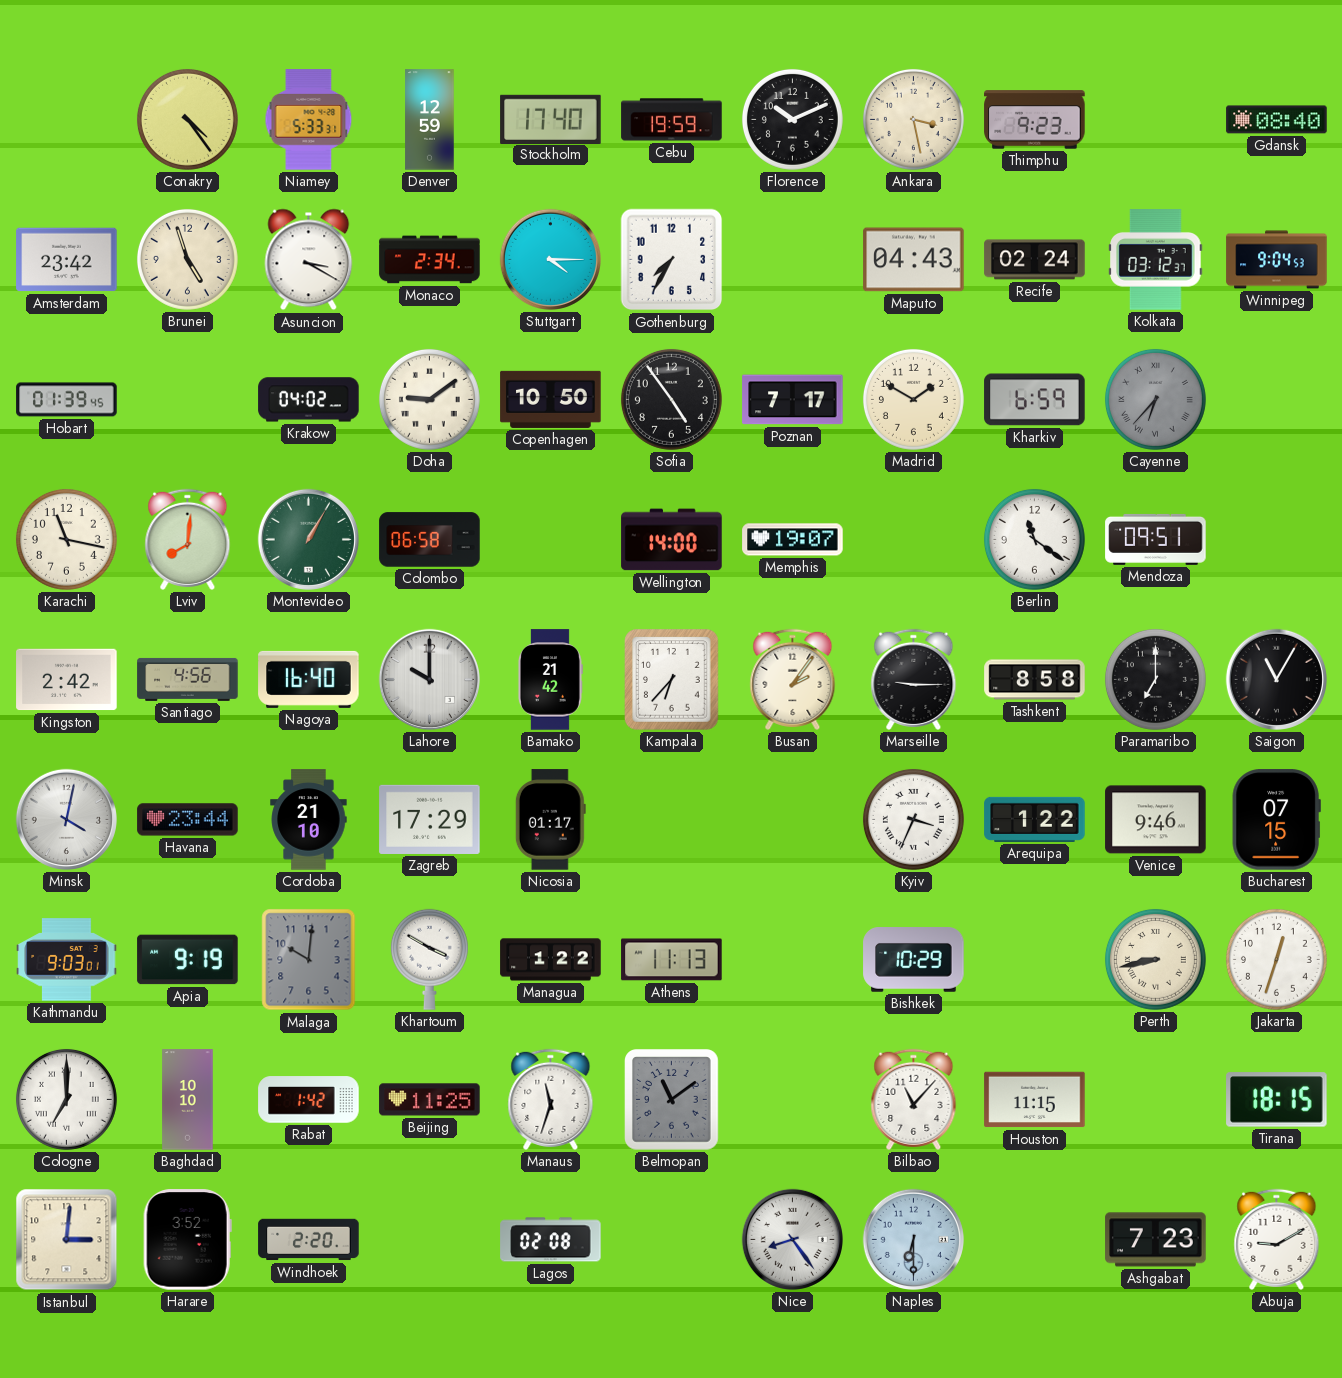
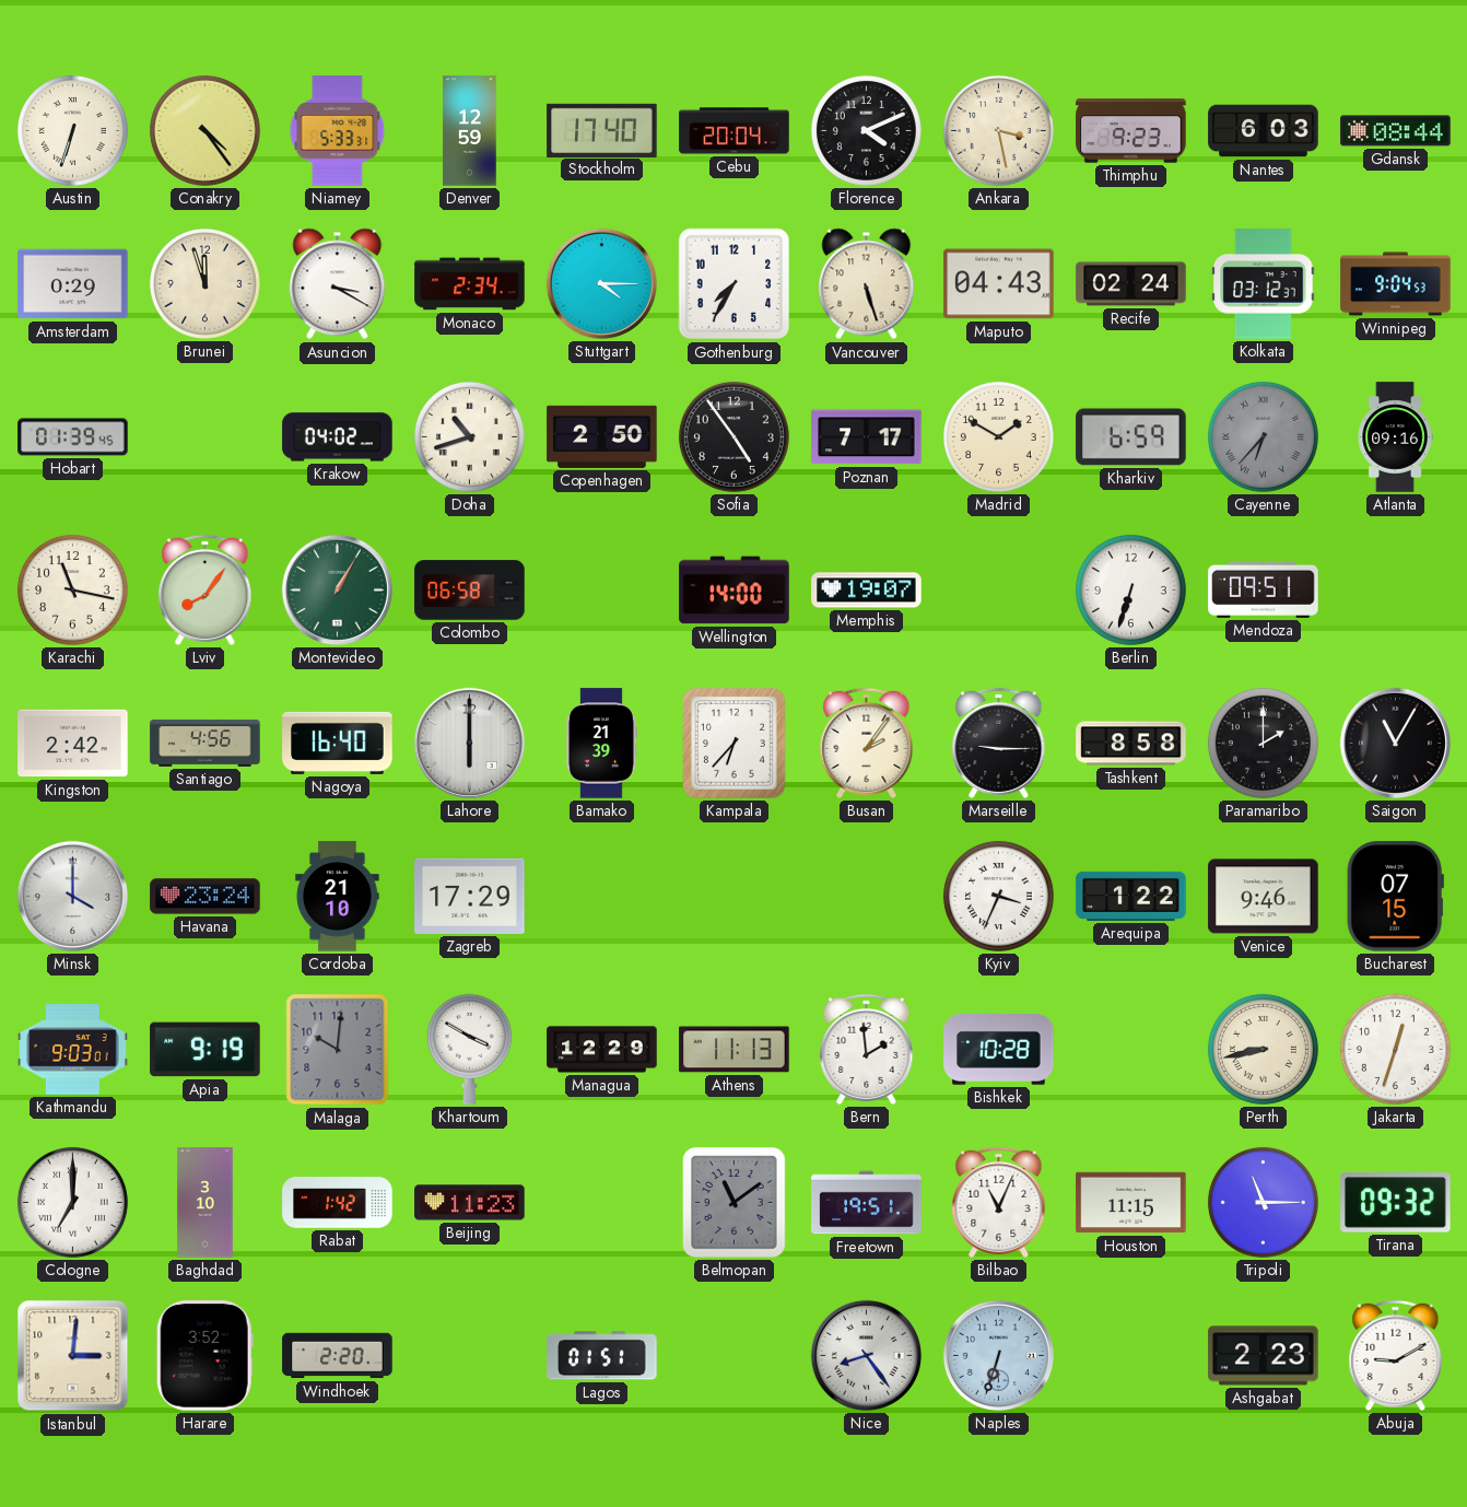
Austin: none -> 6:33
Cebu: 19:59 -> 20:04
Florence: 10:11 -> 4:11
Nantes: none -> 6:03
Gdansk: 08:40 -> 08:44
Amsterdam: 23:42 -> 0:29
Brunei: 4:57 -> 11:57
Vancouver: none -> 5:27
Doha: 9:09 -> 10:42
Copenhagen: 10:50 -> 2:50
Atlanta: none -> 09:16
Lviv: 8:01 -> 8:06
Berlin: 11:21 -> 6:33
Lahore: 10:00 -> 6:00
Bamako: 21:42 -> 21:39
Paramaribo: 7:00 -> 2:00
Minsk: 4:02 -> 4:00
Havana: 23:44 -> 23:24
Nicosia: 01:17 -> none
Managua: 1:22 -> 12:29
Bern: none -> 1:59
Bishkek: 10:29 -> 10:28
Baghdad: 10:10 -> 3:10
Beijing: 11:25 -> 11:23
Manaus: 11:33 -> none
Freetown: none -> 19:51
Bilbao: 11:07 -> 11:04
Tripoli: none -> 11:15
Tirana: 18:15 -> 09:32
Lagos: 02:08 -> 01:51
Naples: 6:30 -> 6:33
Ashgabat: 7:23 -> 2:23
